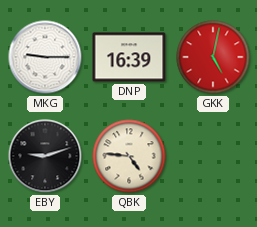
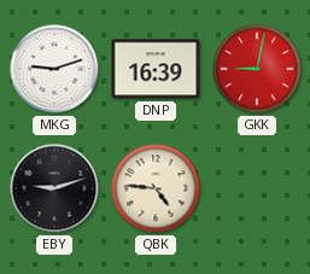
MKG: 9:15 -> 9:12
GKK: 5:02 -> 9:02
